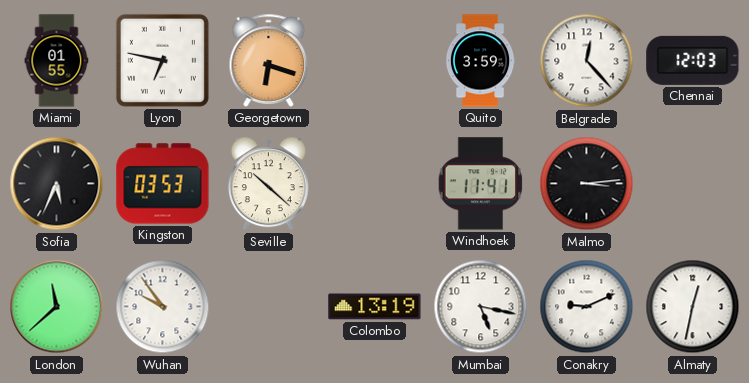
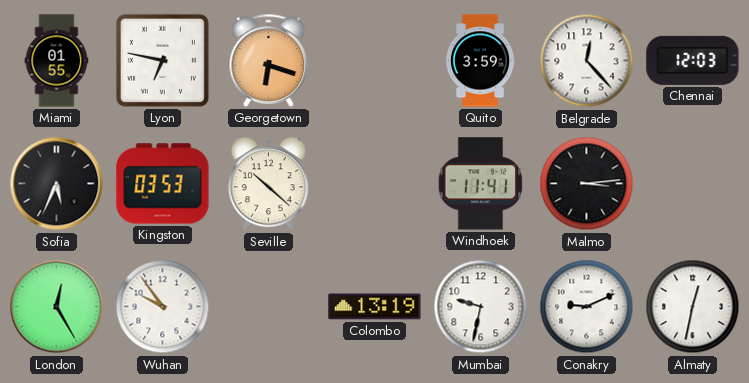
London: 11:38 -> 12:25
Mumbai: 5:17 -> 9:32
